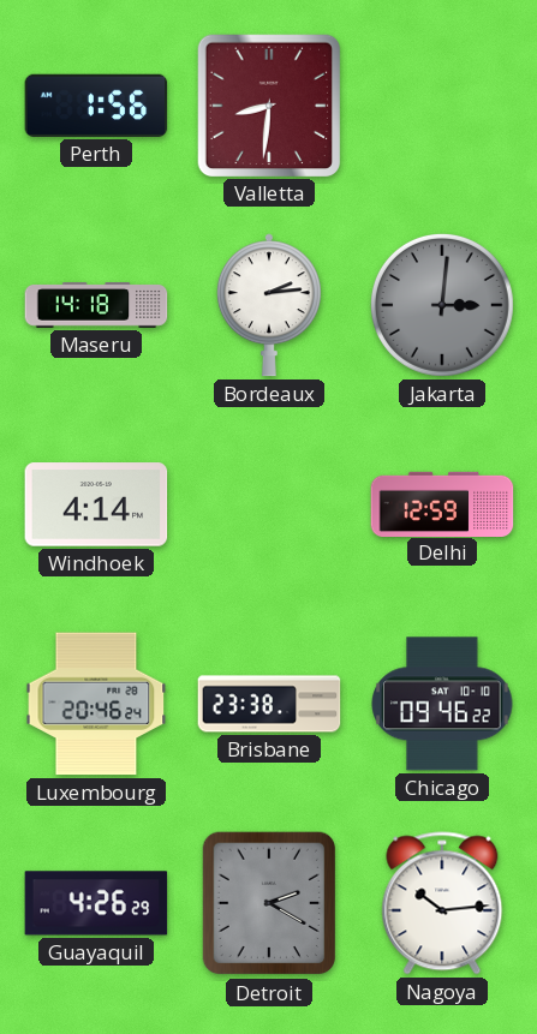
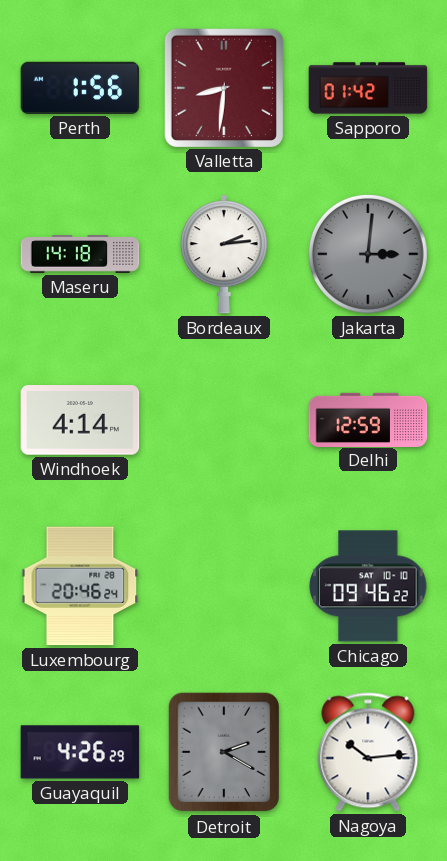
Sapporo: none -> 01:42
Brisbane: 23:38 -> none
